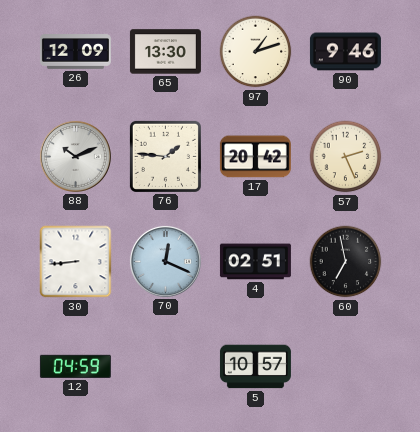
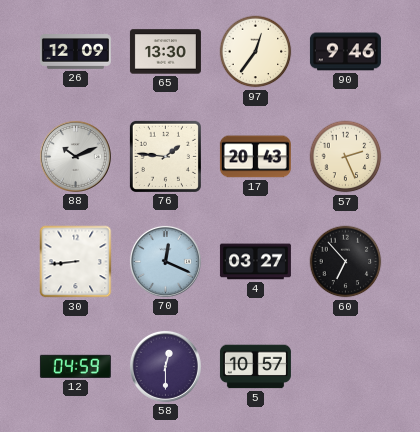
97: 1:12 -> 12:36
17: 20:42 -> 20:43
4: 02:51 -> 03:27
60: 6:58 -> 6:53
58: none -> 12:30
